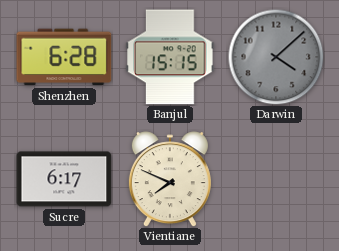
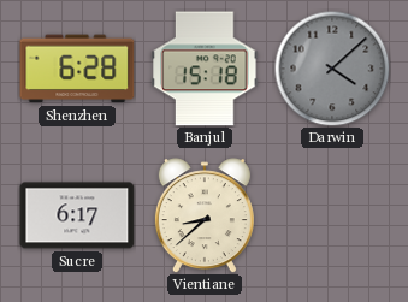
Banjul: 15:15 -> 15:18
Vientiane: 7:49 -> 8:38
